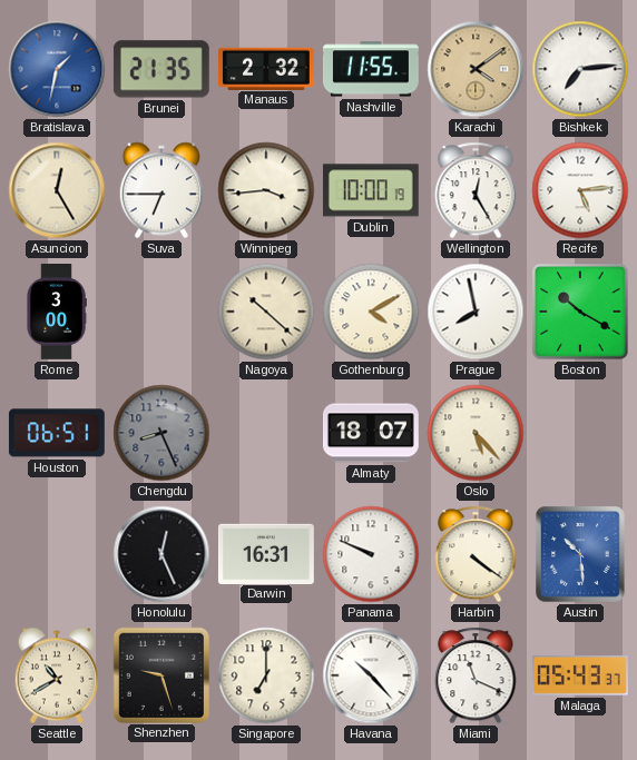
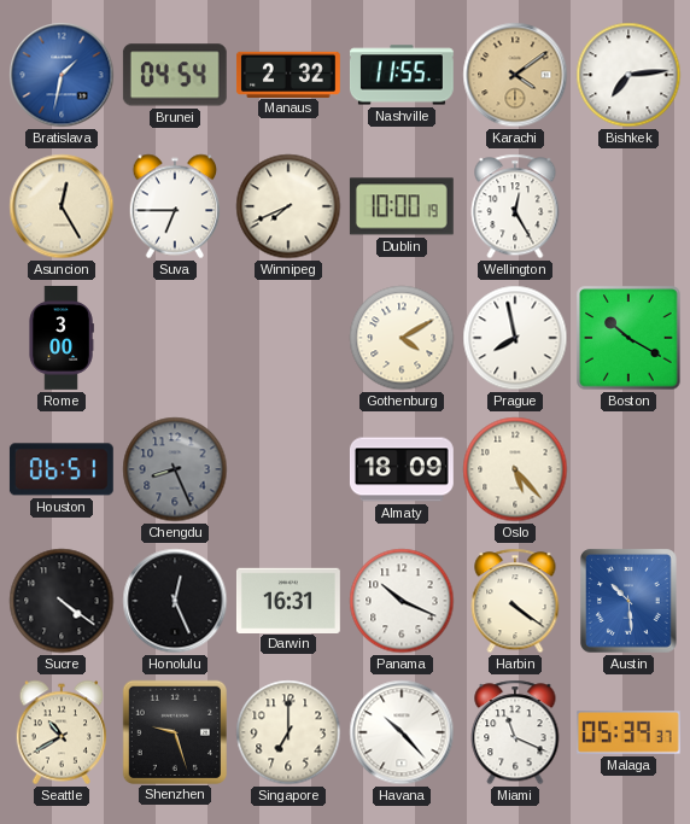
Brunei: 21:35 -> 04:54
Winnipeg: 3:44 -> 7:41
Recife: 5:14 -> none
Nagoya: 10:22 -> none
Almaty: 18:07 -> 18:09
Sucre: none -> 4:21
Panama: 9:49 -> 10:19
Malaga: 05:43 -> 05:39
